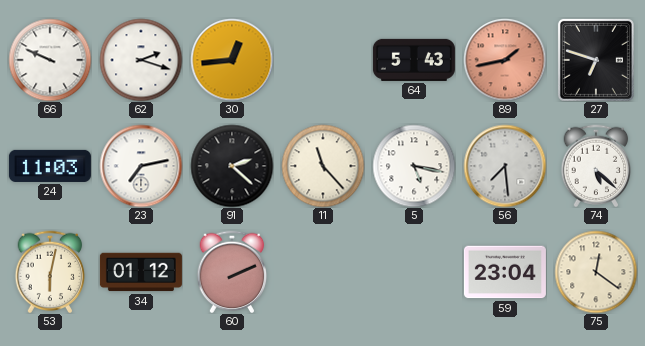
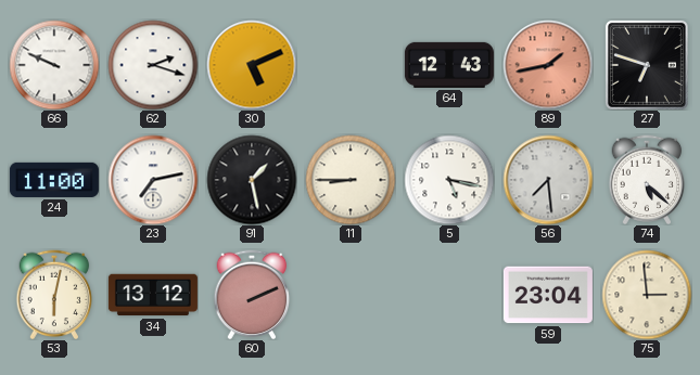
30: 12:44 -> 5:11
64: 5:43 -> 12:43
24: 11:03 -> 11:00
91: 2:22 -> 1:28
11: 11:23 -> 8:45
34: 01:12 -> 13:12
75: 12:21 -> 2:59
